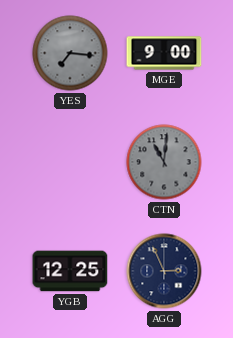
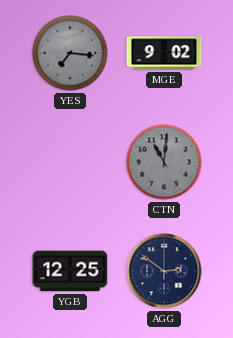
MGE: 9:00 -> 9:02
AGG: 2:56 -> 2:51
